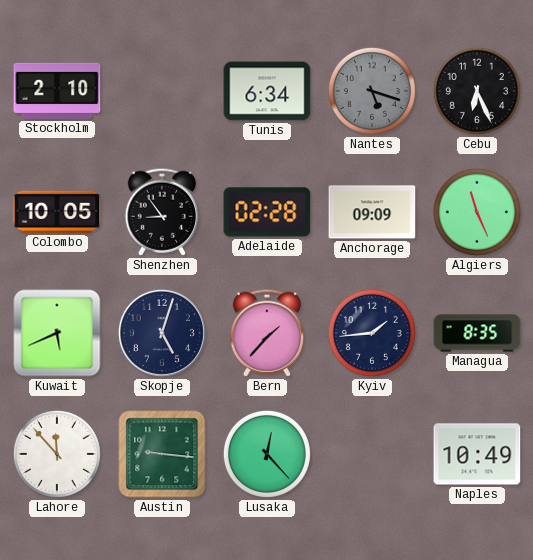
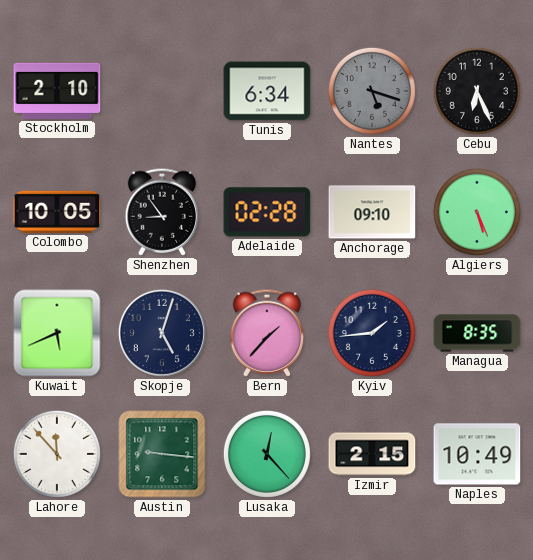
Anchorage: 09:09 -> 09:10
Algiers: 11:26 -> 5:26
Izmir: none -> 2:15
